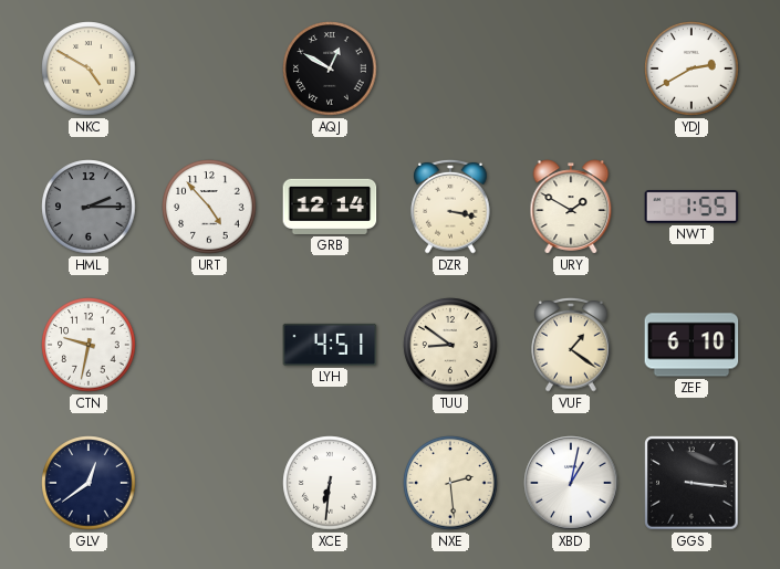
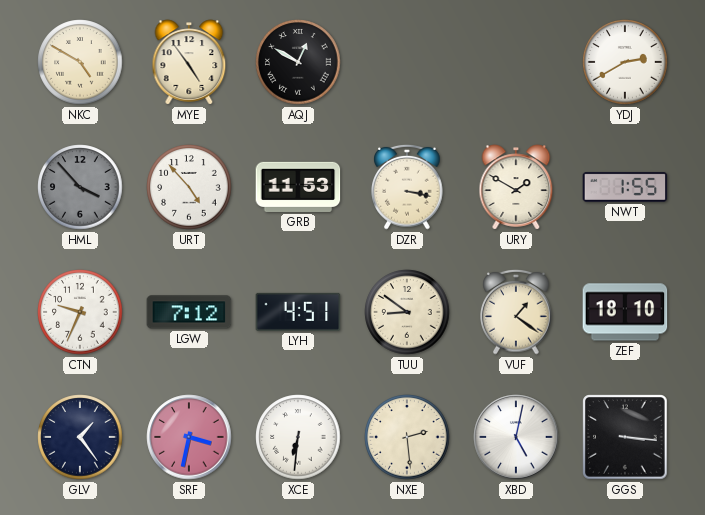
MYE: none -> 4:54
HML: 2:15 -> 3:53
GRB: 12:14 -> 11:53
CTN: 9:32 -> 9:34
LGW: none -> 7:12
ZEF: 6:10 -> 18:10
GLV: 12:39 -> 1:24
SRF: none -> 3:32
XBD: 1:02 -> 5:02
